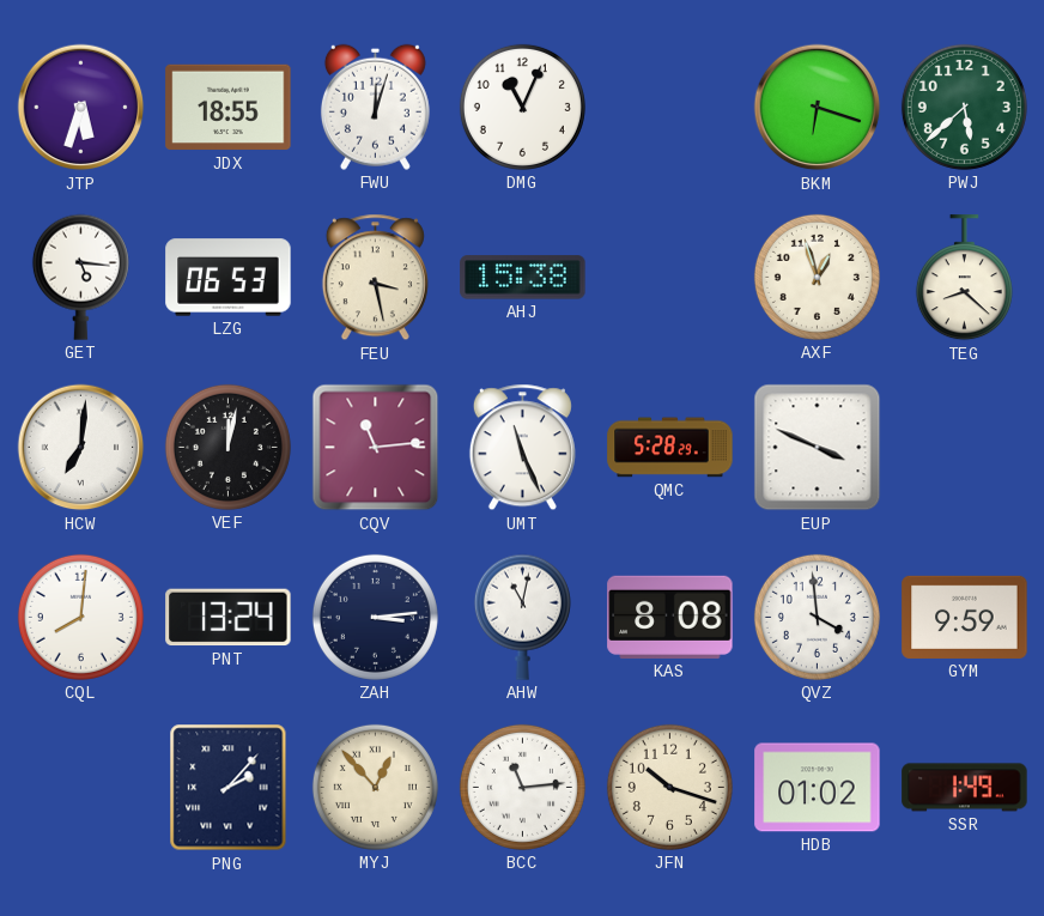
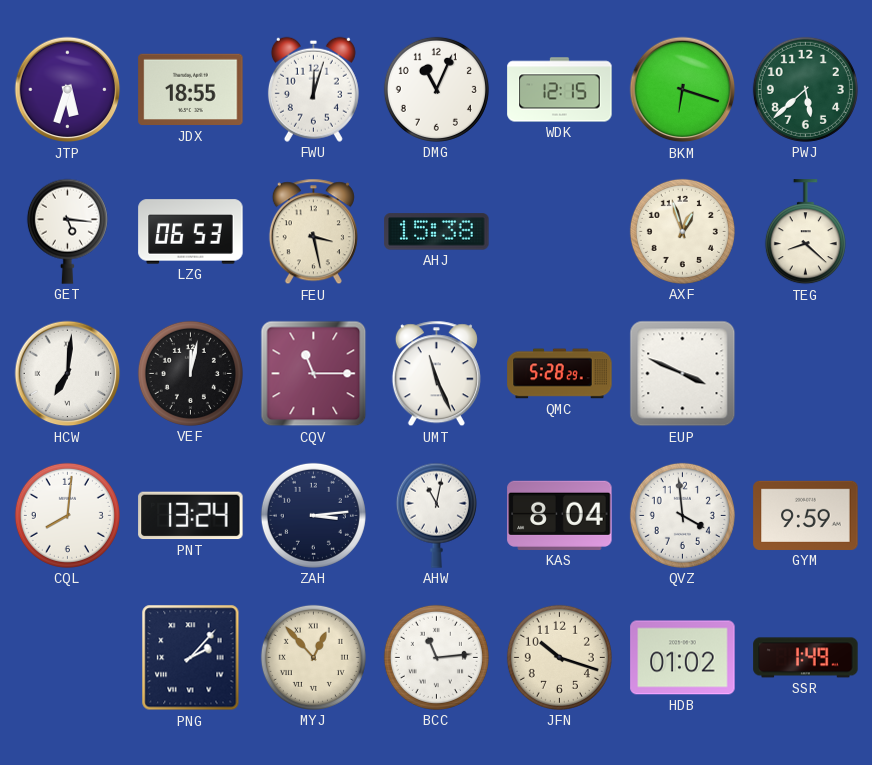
WDK: none -> 12:15
CQV: 11:14 -> 11:15
KAS: 8:08 -> 8:04
